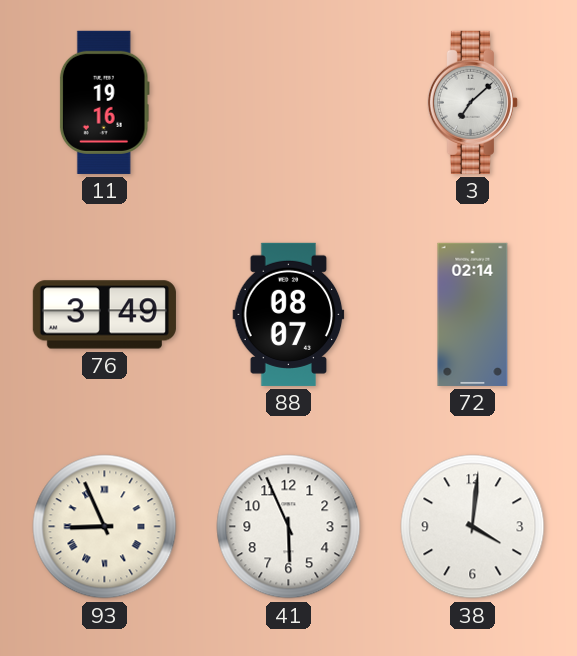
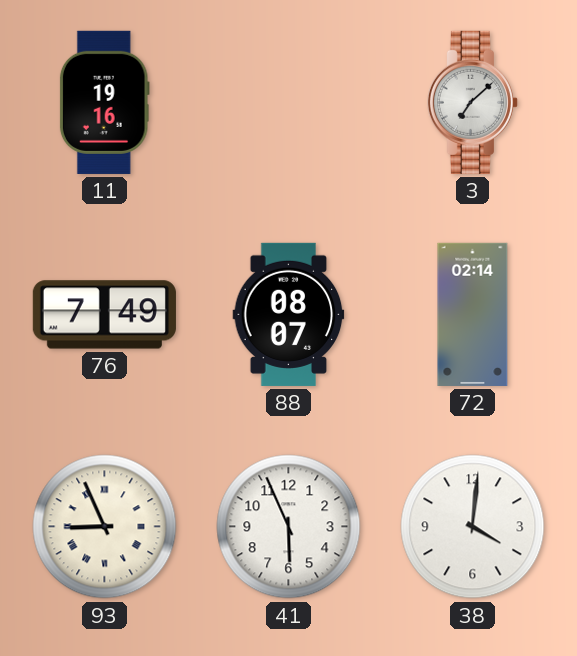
76: 3:49 -> 7:49
